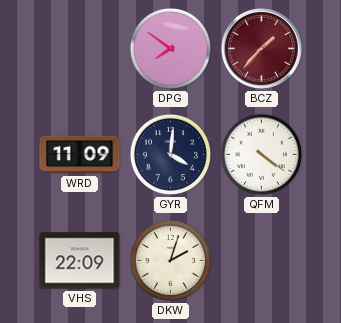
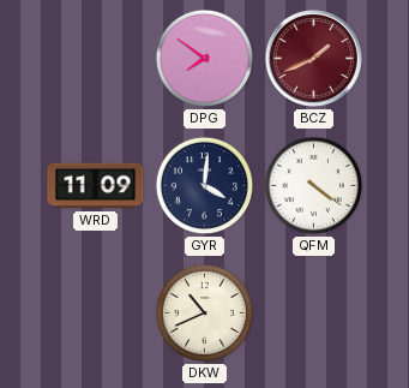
BCZ: 1:37 -> 1:41
VHS: 22:09 -> none
DKW: 2:03 -> 10:41
